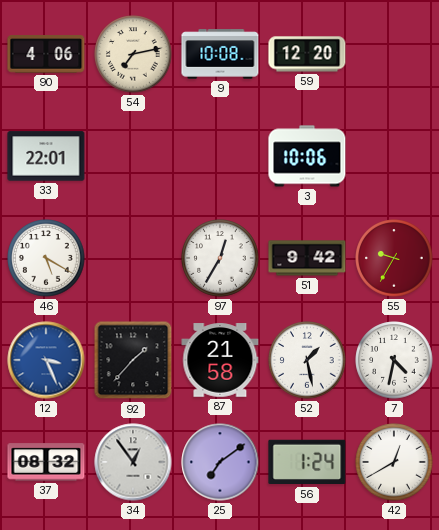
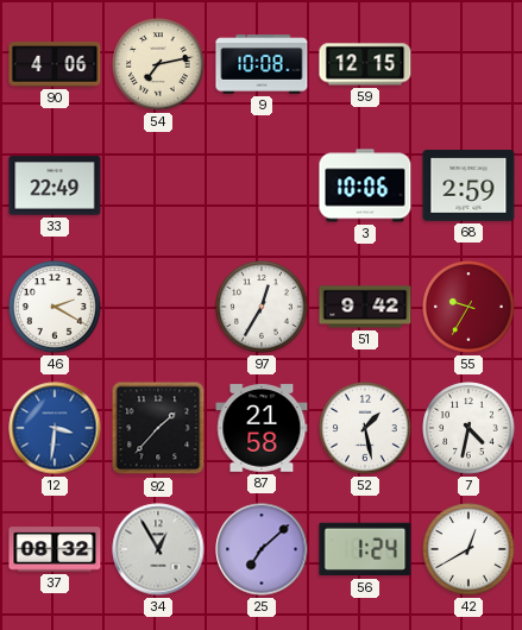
59: 12:20 -> 12:15
33: 22:01 -> 22:49
68: none -> 2:59
46: 5:20 -> 2:20
12: 3:26 -> 3:31
34: 12:54 -> 12:55
25: 7:09 -> 7:08
